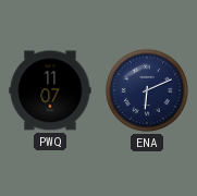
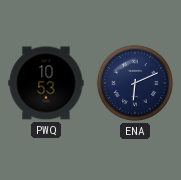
PWQ: 11:07 -> 10:53
